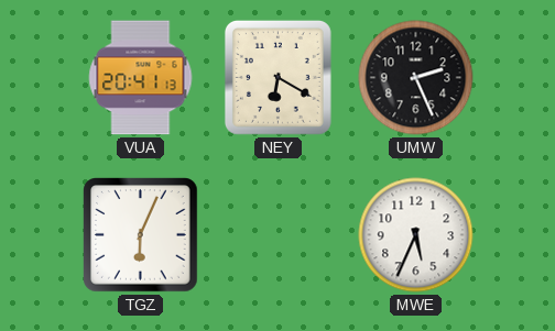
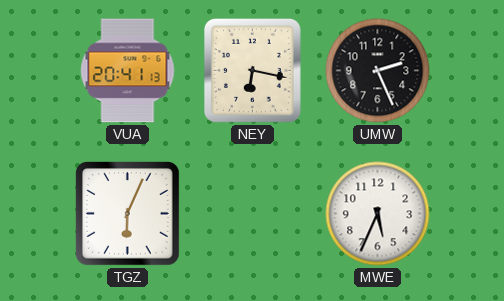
NEY: 6:20 -> 6:17
